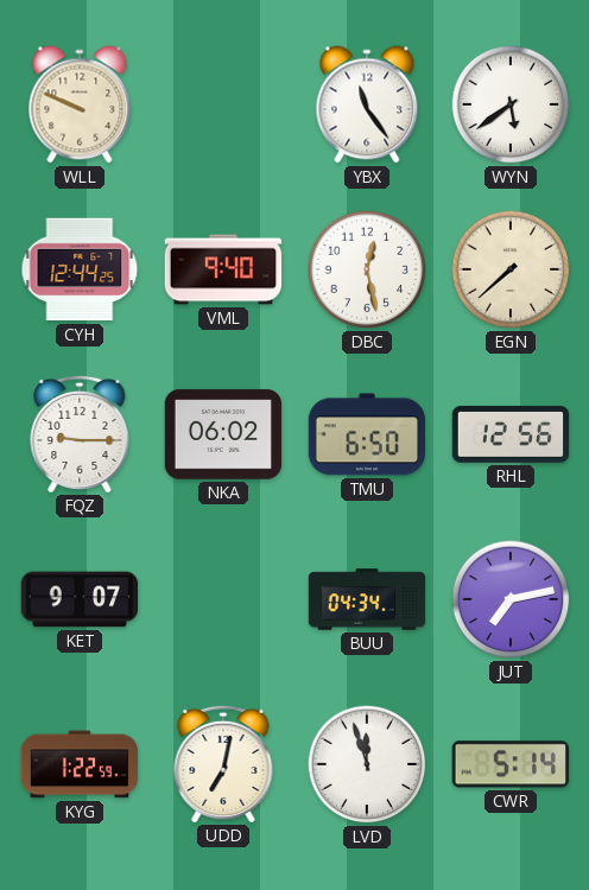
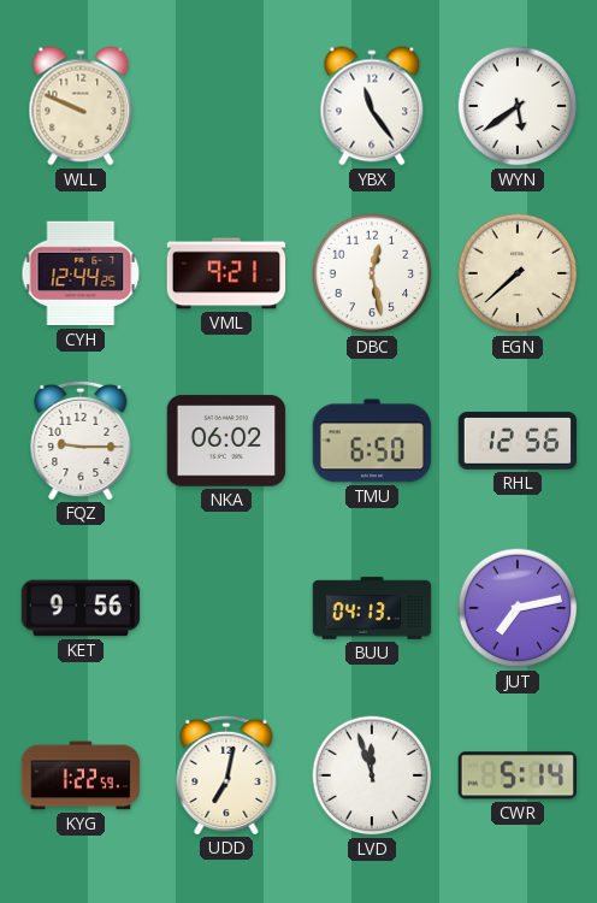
VML: 9:40 -> 9:21
KET: 9:07 -> 9:56
BUU: 04:34 -> 04:13
